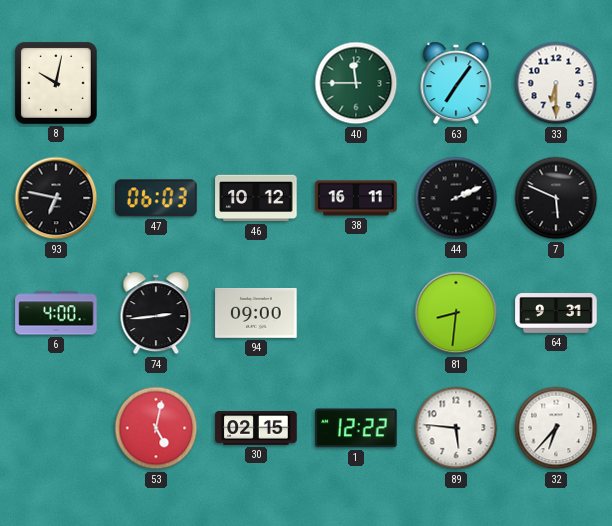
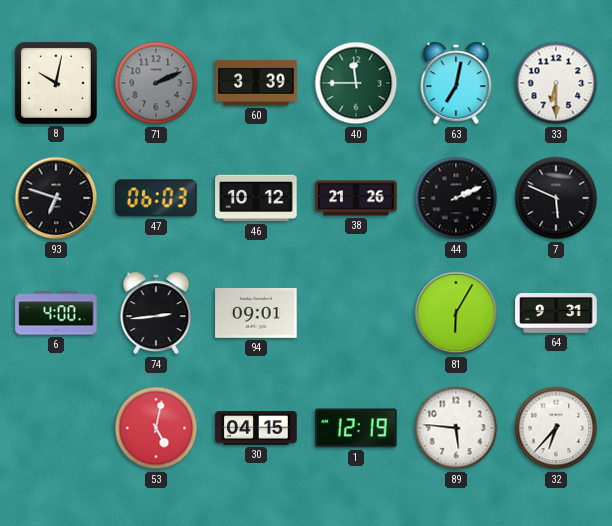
71: none -> 2:11
60: none -> 3:39
63: 7:06 -> 7:02
93: 6:47 -> 6:48
38: 16:11 -> 21:26
94: 09:00 -> 09:01
81: 8:31 -> 6:05
30: 02:15 -> 04:15
1: 12:22 -> 12:19
